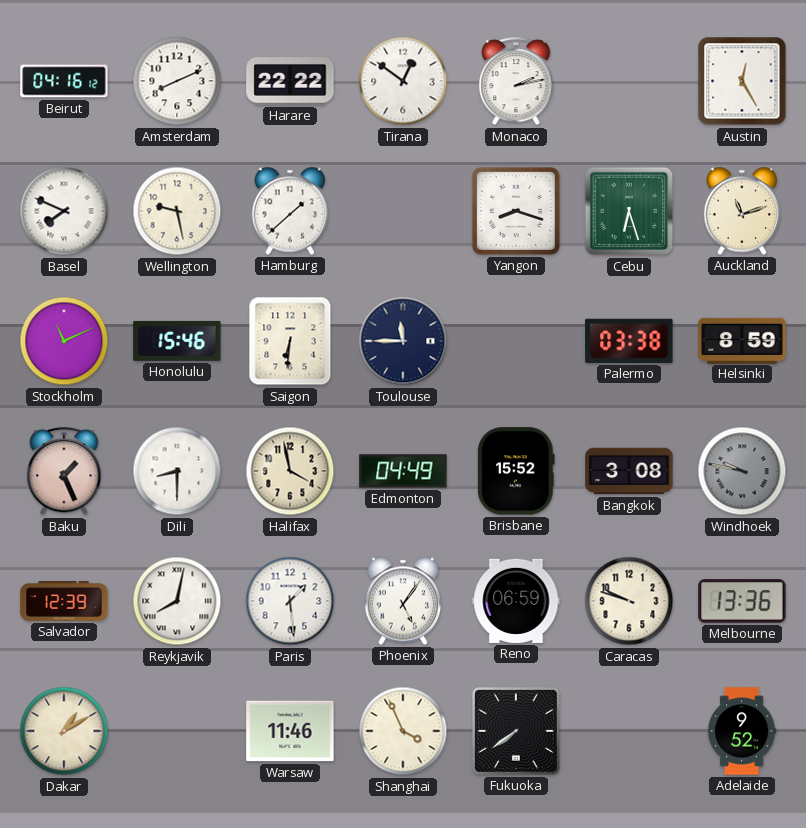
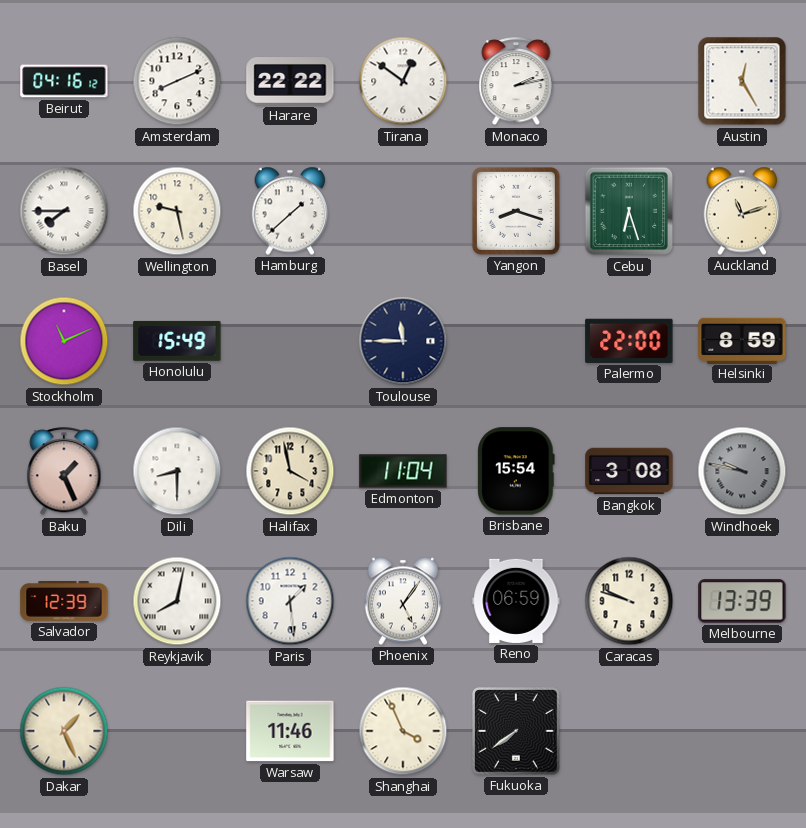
Basel: 7:49 -> 7:45
Honolulu: 15:46 -> 15:49
Saigon: 6:31 -> none
Palermo: 03:38 -> 22:00
Edmonton: 04:49 -> 11:04
Brisbane: 15:52 -> 15:54
Melbourne: 13:36 -> 13:39
Dakar: 1:10 -> 1:26
Adelaide: 9:52 -> none
